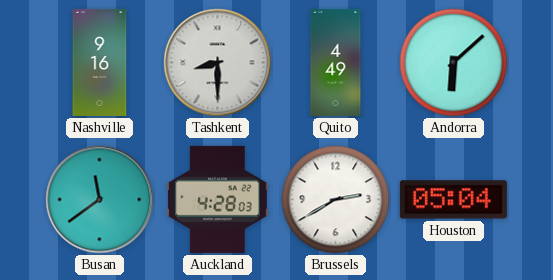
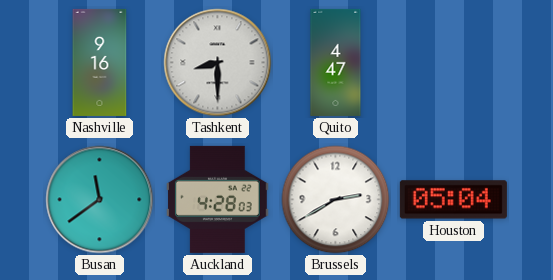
Quito: 4:49 -> 4:47
Andorra: 6:08 -> none
